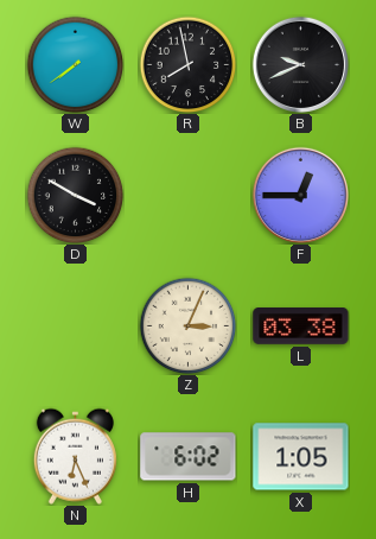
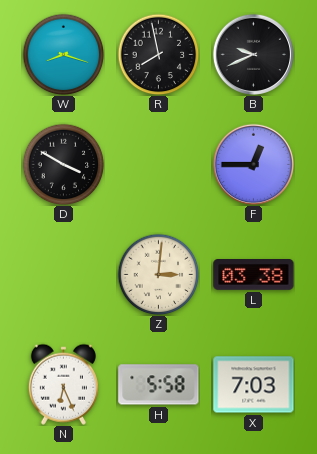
W: 7:39 -> 8:18
Z: 3:04 -> 3:01
H: 6:02 -> 5:58
X: 1:05 -> 7:03
